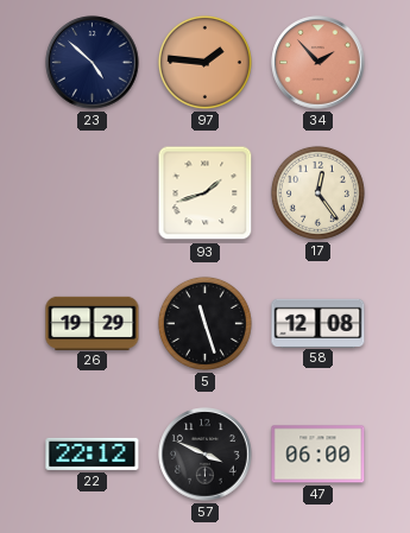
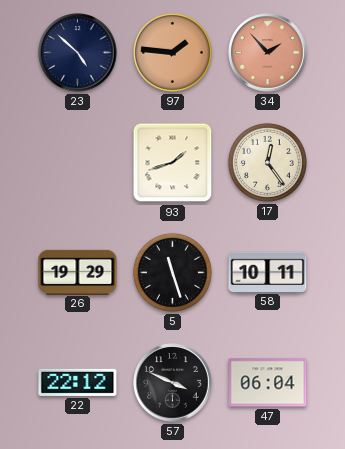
58: 12:08 -> 10:11
47: 06:00 -> 06:04
